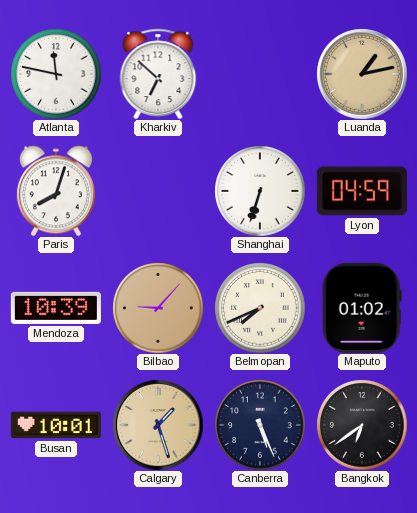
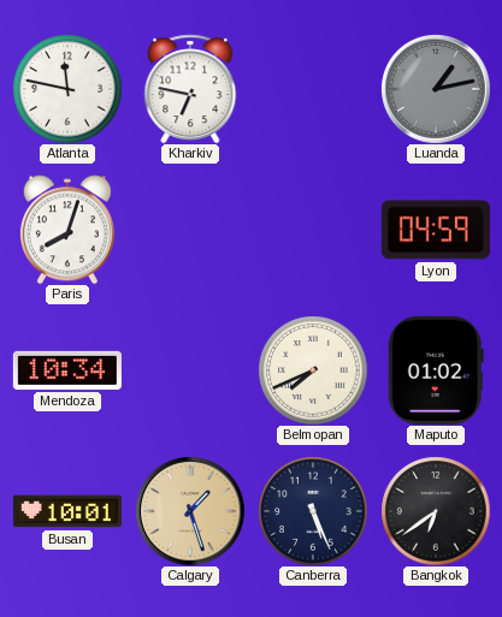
Kharkiv: 6:52 -> 6:47
Luanda dial: champagne -> grey
Shanghai: 6:33 -> none
Mendoza: 10:39 -> 10:34
Bilbao: 9:07 -> none
